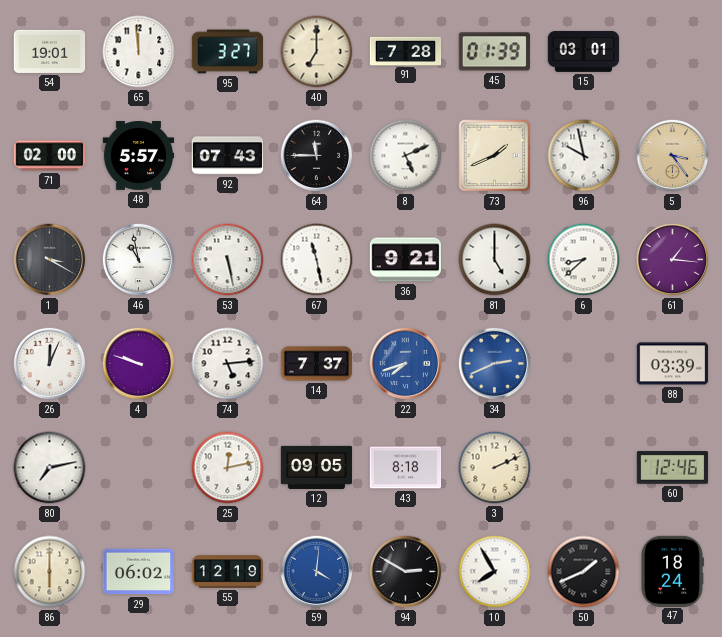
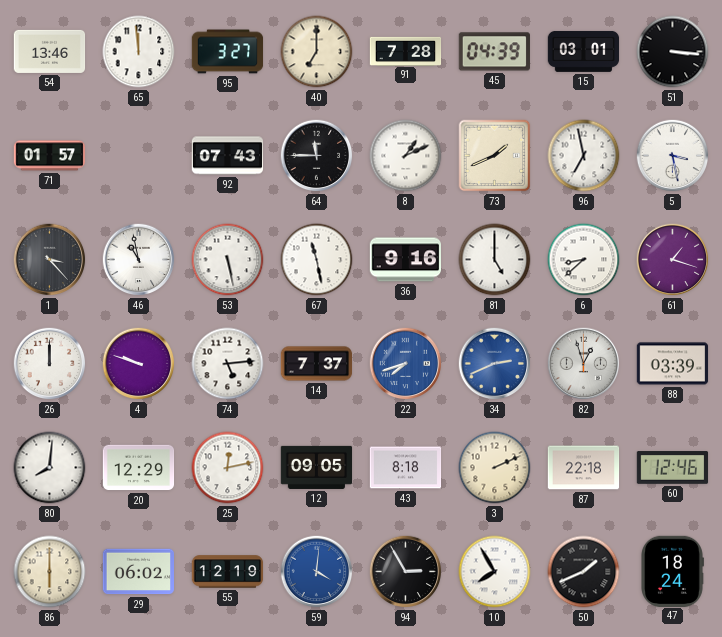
54: 19:01 -> 13:46
45: 01:39 -> 04:39
51: none -> 3:16
71: 02:00 -> 01:57
48: 5:57 -> none
8: 5:11 -> 1:11
96: 9:58 -> 6:58
5: 3:24 -> 3:28
5 dial: champagne -> white
1: 3:20 -> 3:23
36: 9:21 -> 9:16
61: 1:16 -> 1:18
26: 12:04 -> 12:00
82: none -> 12:57
80: 7:13 -> 8:01
20: none -> 12:29
87: none -> 22:18
94: 2:50 -> 2:55
